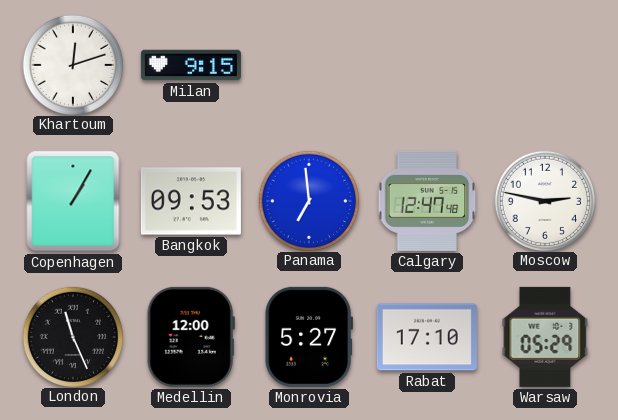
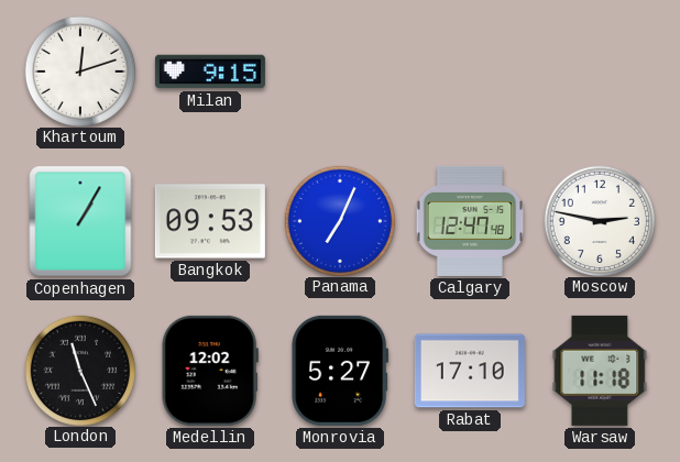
Panama: 6:59 -> 7:04
Medellin: 12:00 -> 12:02
Warsaw: 05:29 -> 11:18
